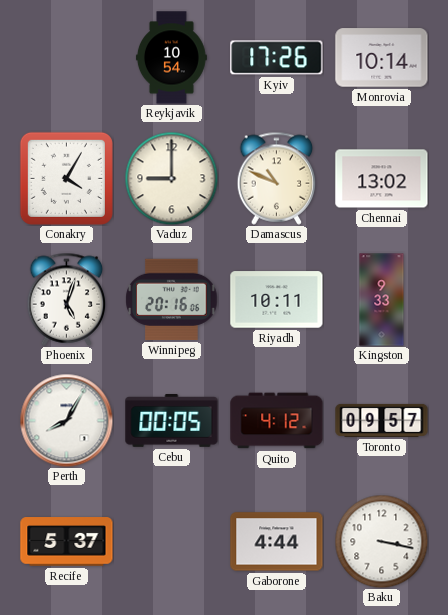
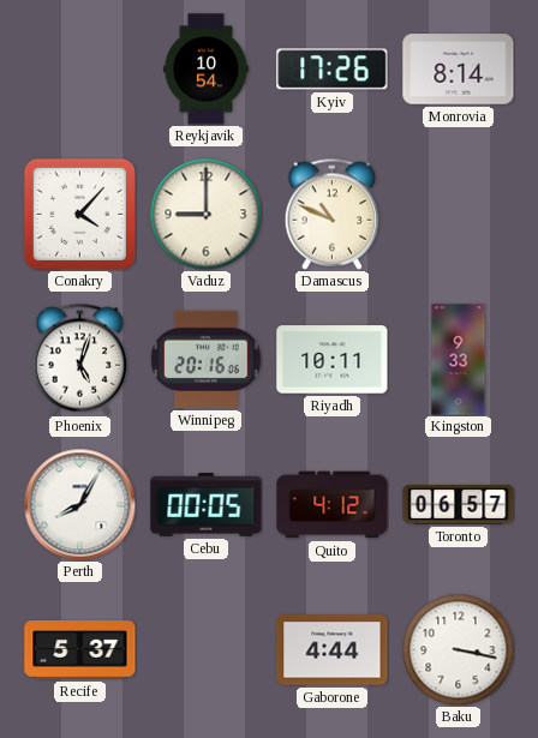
Monrovia: 10:14 -> 8:14
Conakry: 4:05 -> 4:07
Chennai: 13:02 -> none
Toronto: 09:57 -> 06:57
